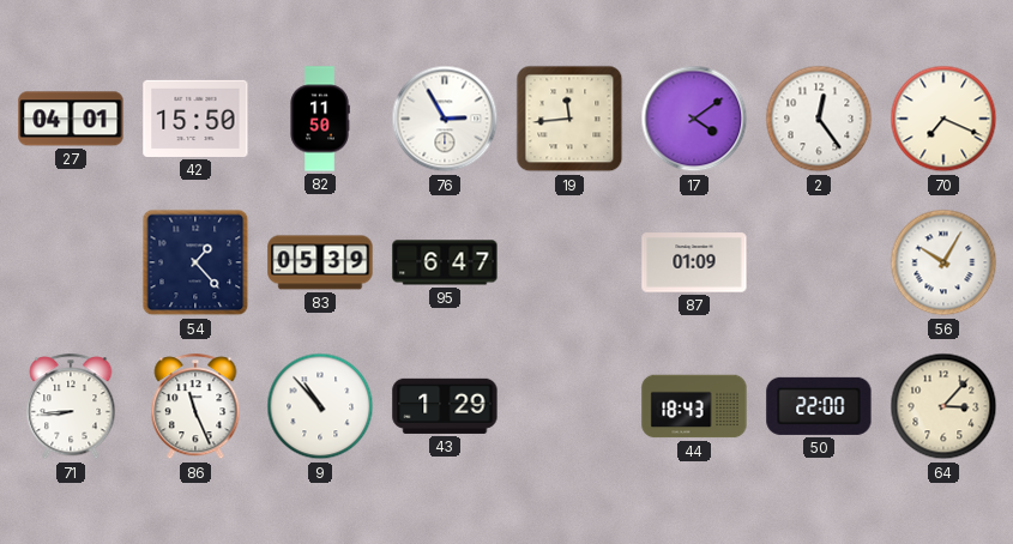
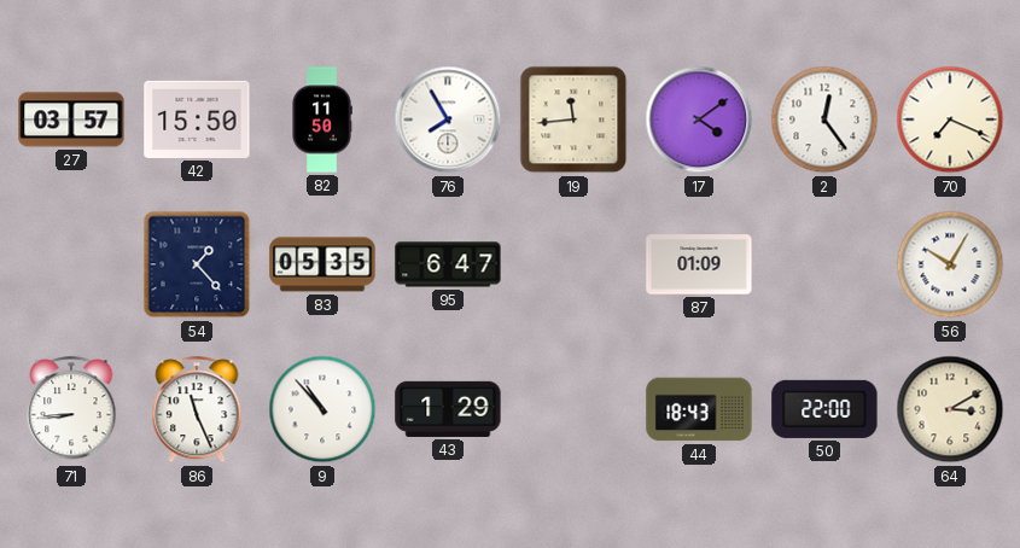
27: 04:01 -> 03:57
76: 2:55 -> 7:55
83: 05:39 -> 05:35
64: 3:07 -> 3:10
